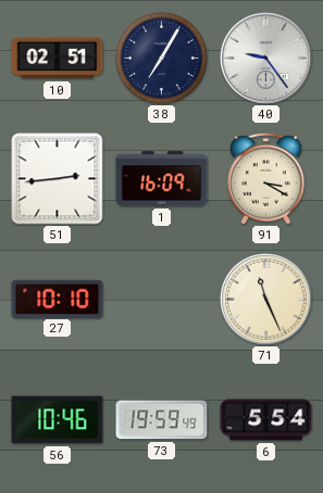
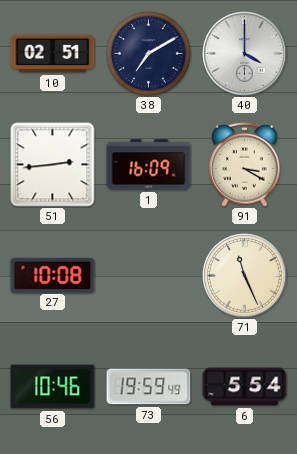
38: 7:05 -> 7:10
40: 9:24 -> 4:00
27: 10:10 -> 10:08
